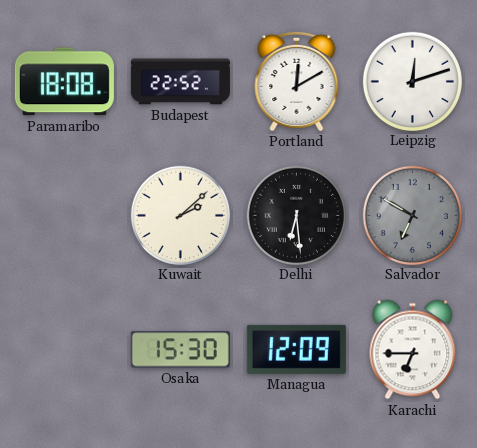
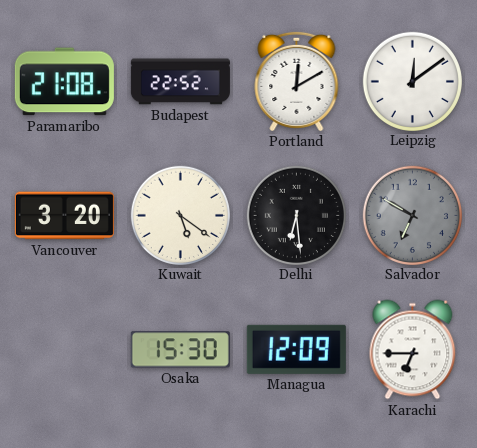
Paramaribo: 18:08 -> 21:08
Leipzig: 12:12 -> 12:09
Vancouver: none -> 3:20
Kuwait: 2:08 -> 5:21
